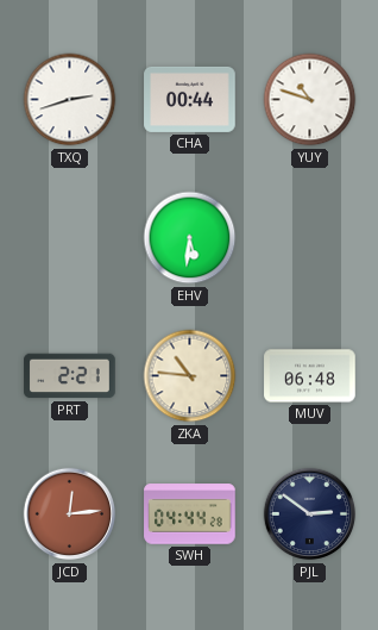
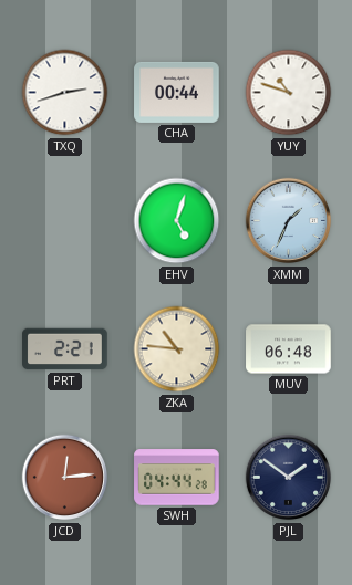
EHV: 5:31 -> 5:03
XMM: none -> 1:34
PJL: 2:51 -> 1:51
